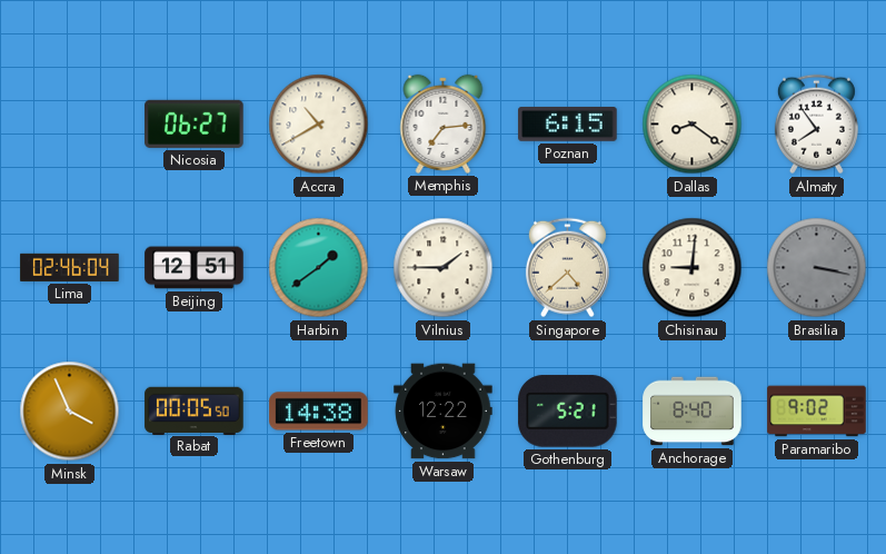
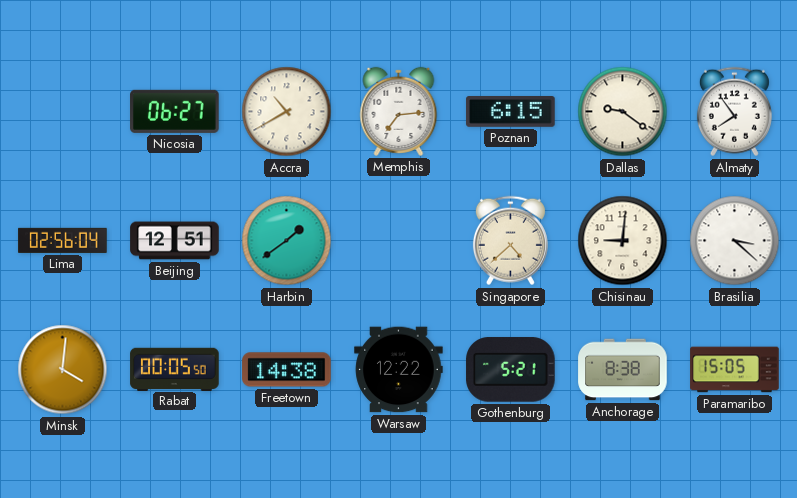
Dallas: 8:21 -> 9:21
Lima: 02:46 -> 02:56
Vilnius: 1:45 -> none
Brasilia: 3:17 -> 3:22
Brasilia dial: grey -> white
Minsk: 3:56 -> 4:01
Anchorage: 8:40 -> 8:38
Paramaribo: 9:02 -> 15:05
